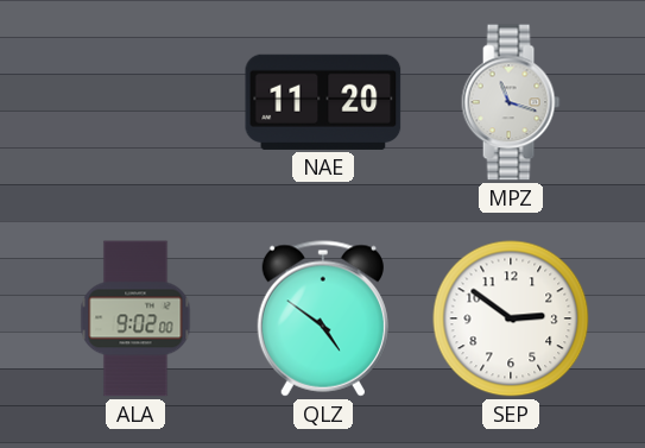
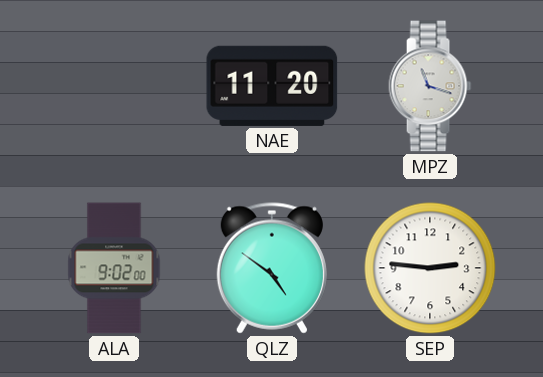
SEP: 2:51 -> 2:46
